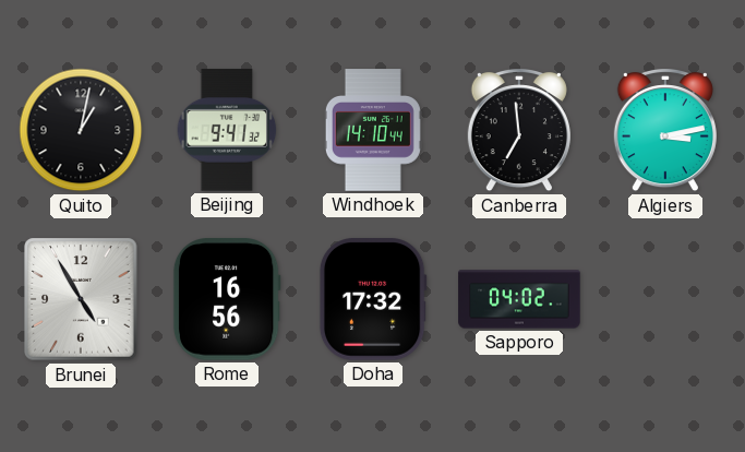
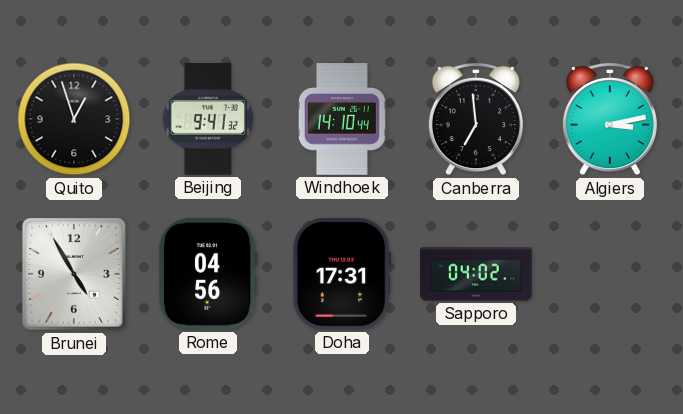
Quito: 1:02 -> 12:57
Rome: 16:56 -> 04:56
Doha: 17:32 -> 17:31
